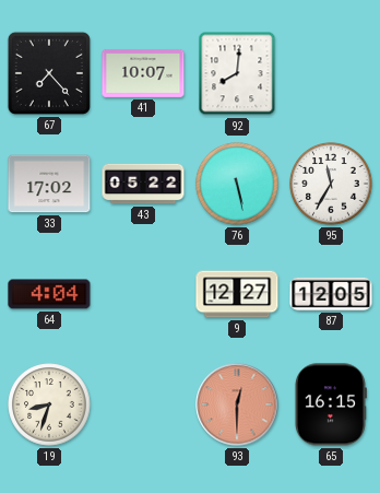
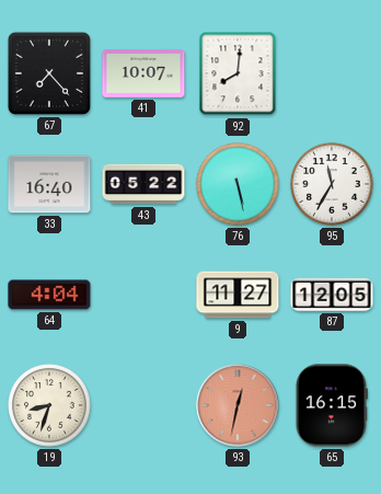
33: 17:02 -> 16:40
9: 12:27 -> 11:27
93: 12:30 -> 12:32
